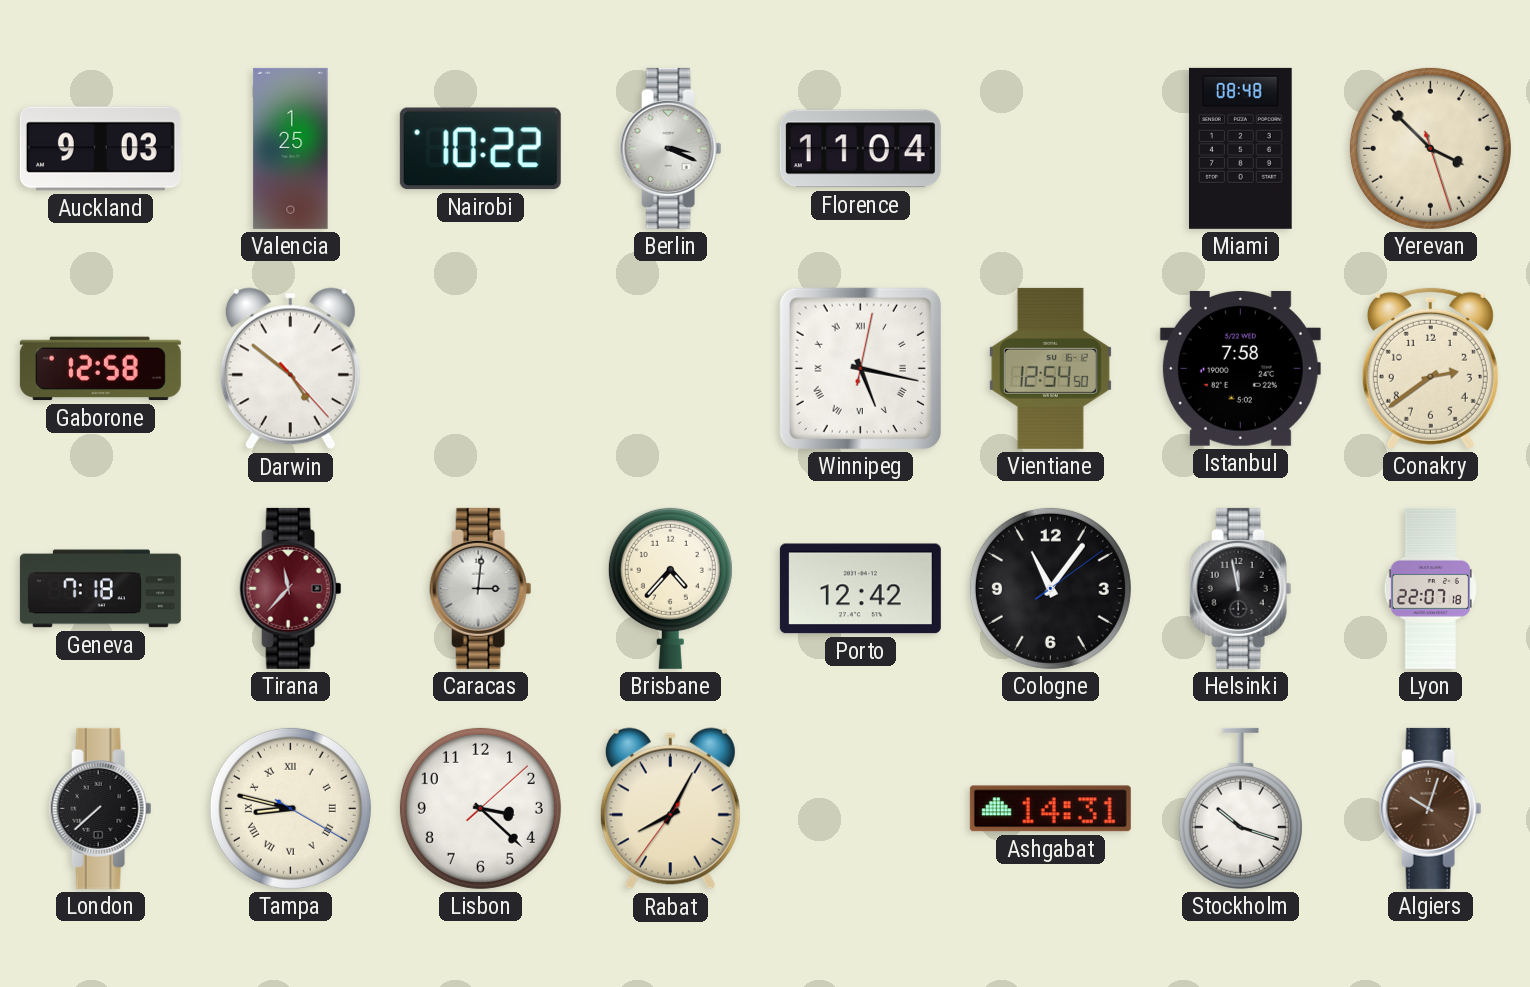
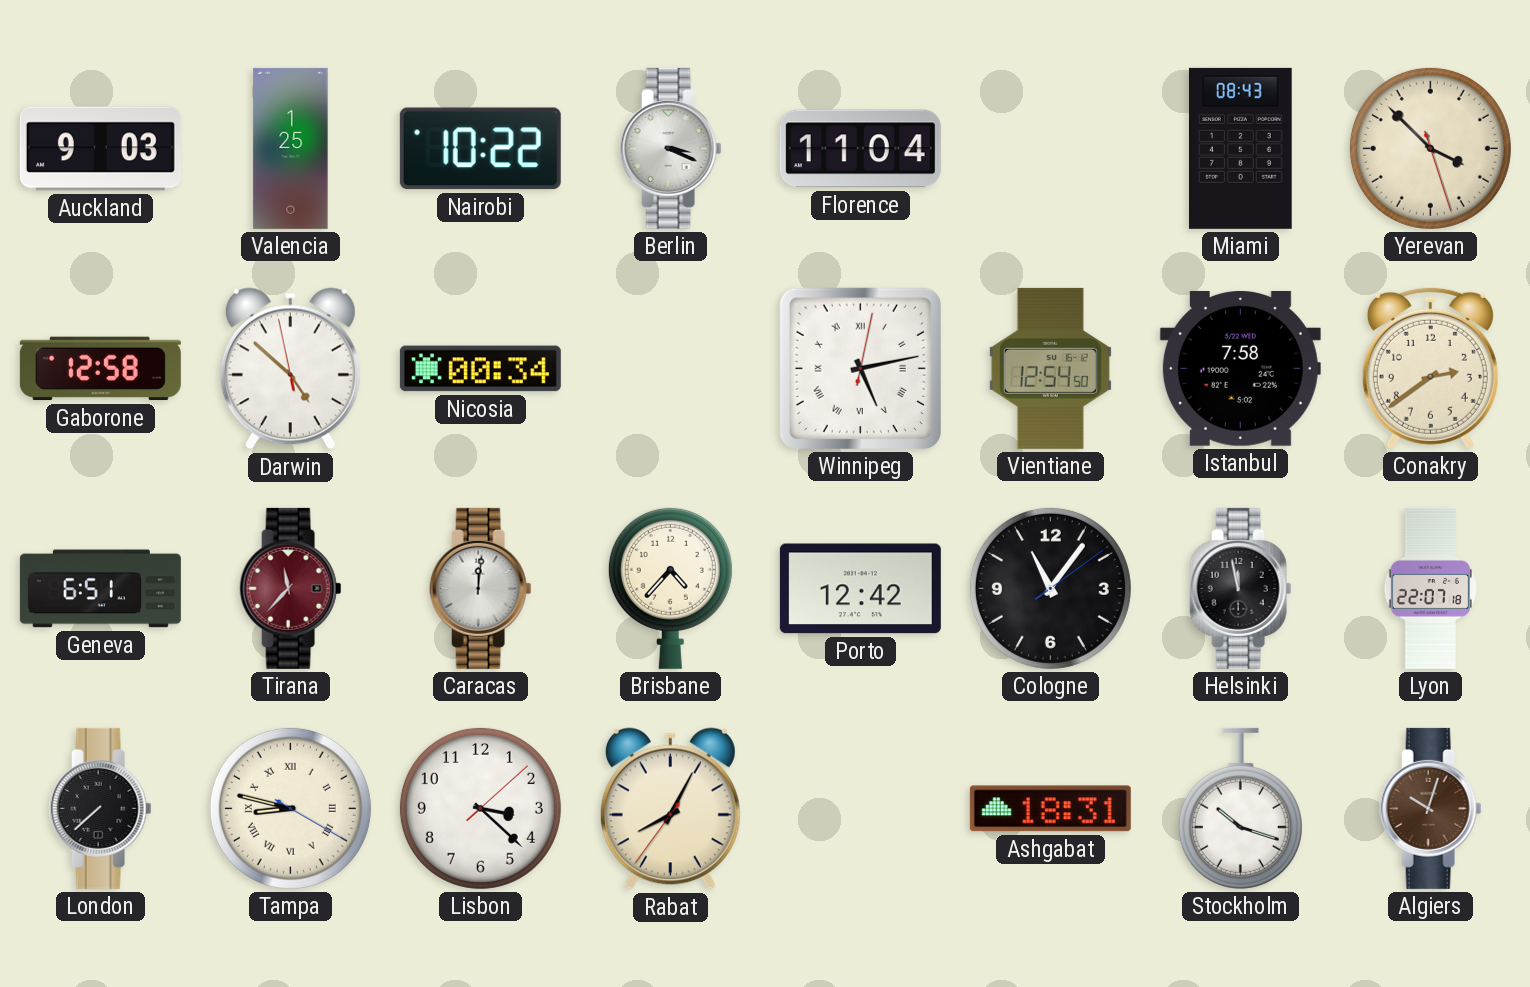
Miami: 08:48 -> 08:43
Darwin: 4:51:23 -> 4:51:58
Nicosia: none -> 00:34
Winnipeg: 5:17 -> 5:13
Geneva: 7:18 -> 6:51
Caracas: 3:01 -> 12:01
Ashgabat: 14:31 -> 18:31
